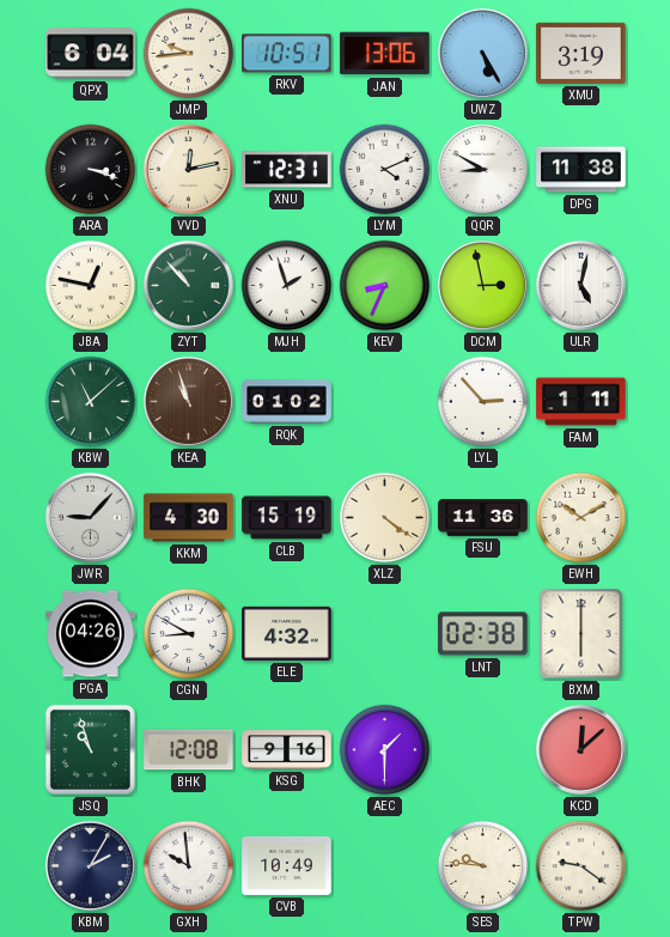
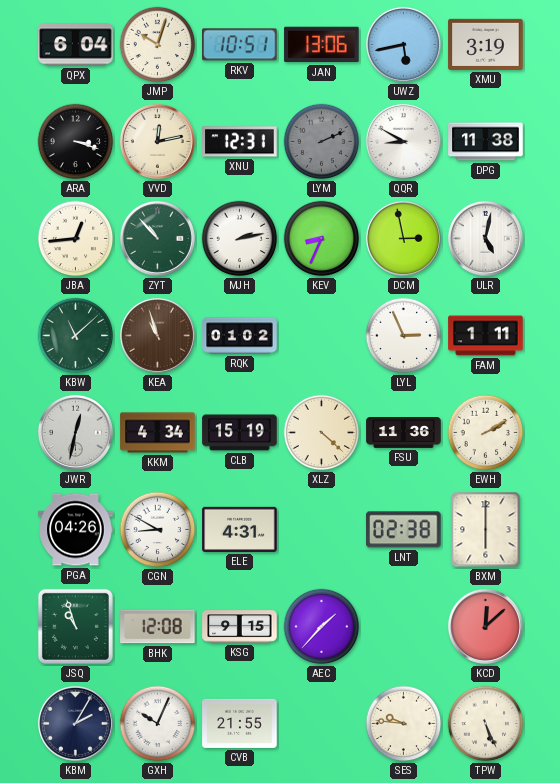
JMP: 9:44 -> 10:03
UWZ: 5:25 -> 5:43
LYM: 4:11 -> 2:11
LYM dial: white -> grey
JBA: 12:47 -> 12:44
MJH: 1:57 -> 2:13
LYL: 2:53 -> 2:56
JWR: 9:07 -> 12:32
KKM: 4:30 -> 4:34
XLZ: 4:21 -> 4:22
EWH: 10:10 -> 2:10
ELE: 4:32 -> 4:31
KSG: 9:16 -> 9:15
AEC: 1:30 -> 1:37
GXH: 9:59 -> 10:04
CVB: 10:49 -> 21:55
TPW: 9:21 -> 5:26
